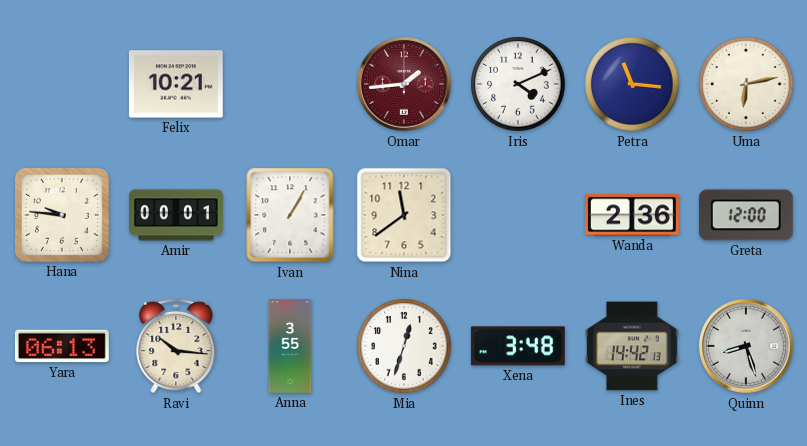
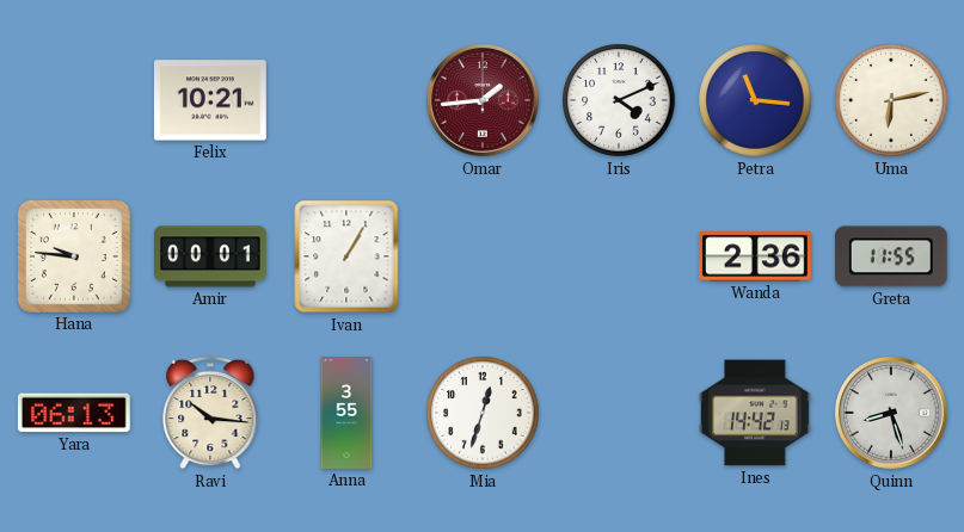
Nina: 11:39 -> none
Greta: 12:00 -> 11:55
Xena: 3:48 -> none
